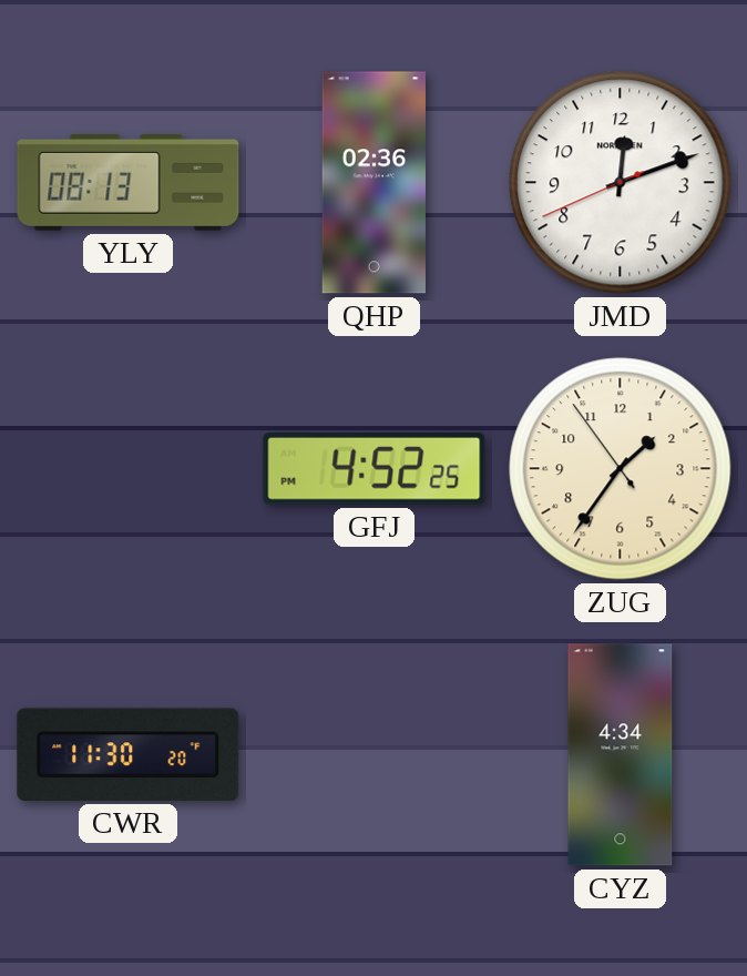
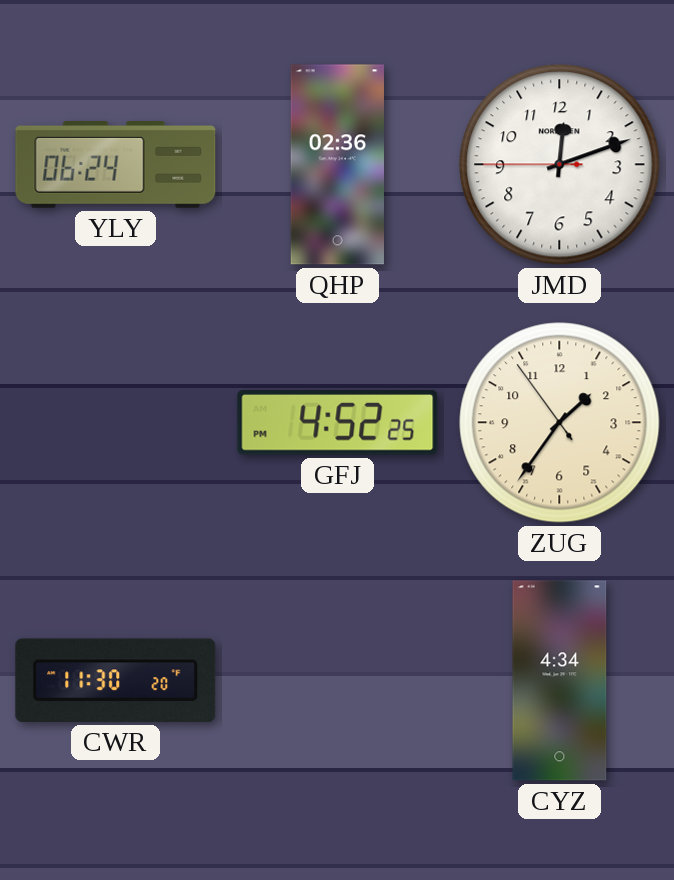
YLY: 08:13 -> 06:24
JMD: 12:11:41 -> 12:11:45
